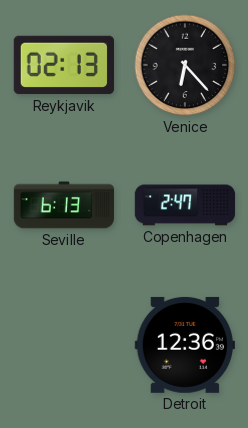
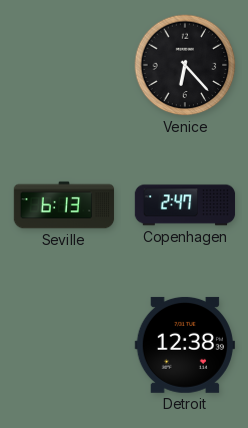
Reykjavik: 02:13 -> none
Detroit: 12:36 -> 12:38
